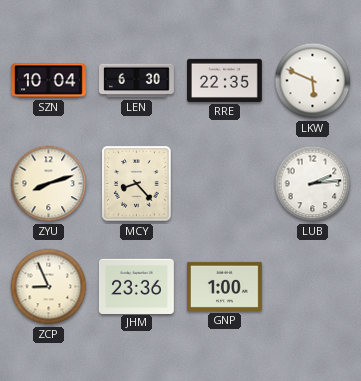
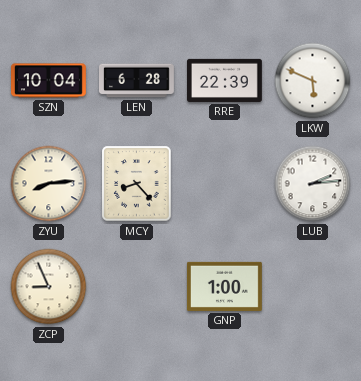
LEN: 6:30 -> 6:28
RRE: 22:35 -> 22:39
ZYU: 8:12 -> 8:14
JHM: 23:36 -> none
